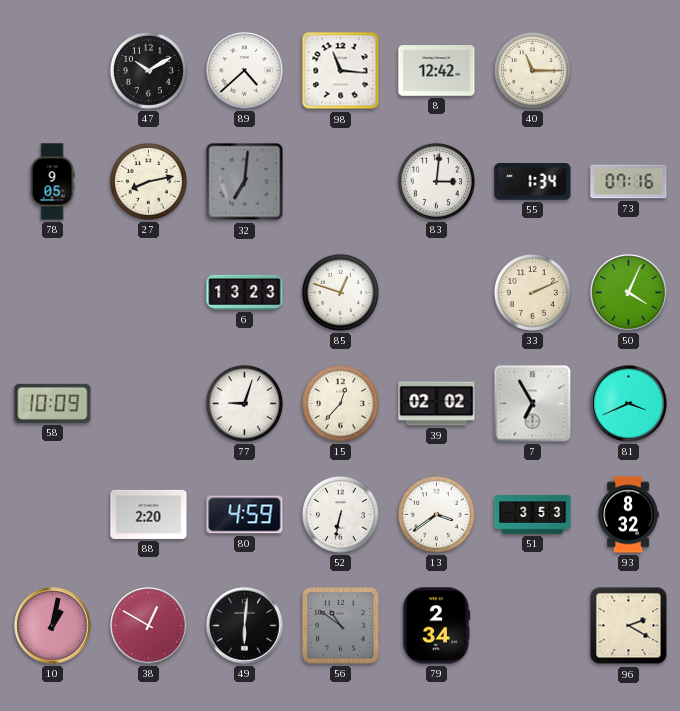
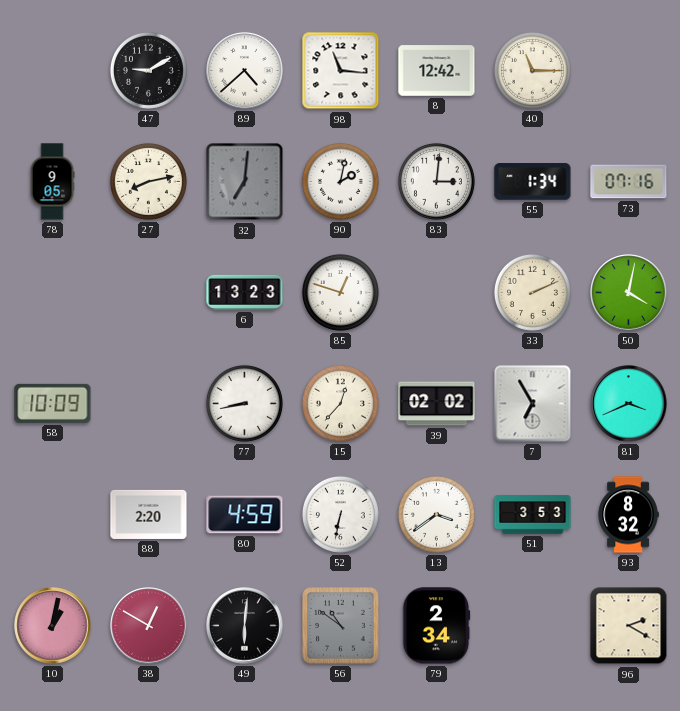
47: 10:10 -> 9:10
90: none -> 2:02
50: 4:04 -> 4:02
77: 9:03 -> 8:43
